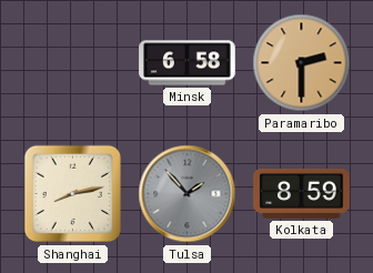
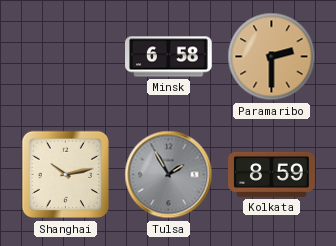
Shanghai: 8:13 -> 10:13
Tulsa: 1:53 -> 1:55
